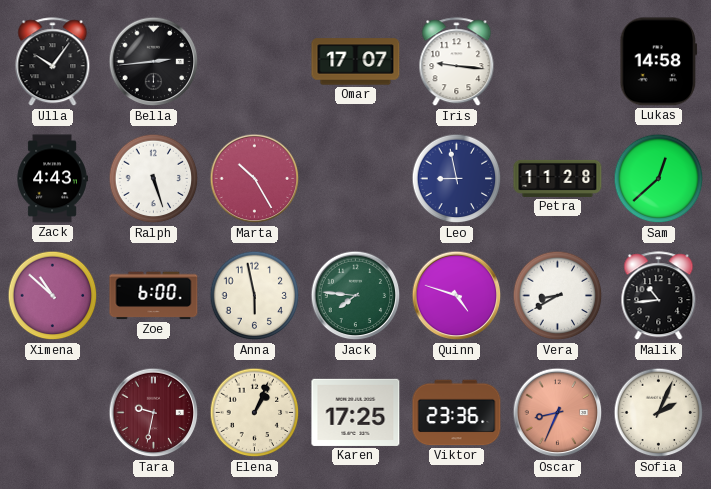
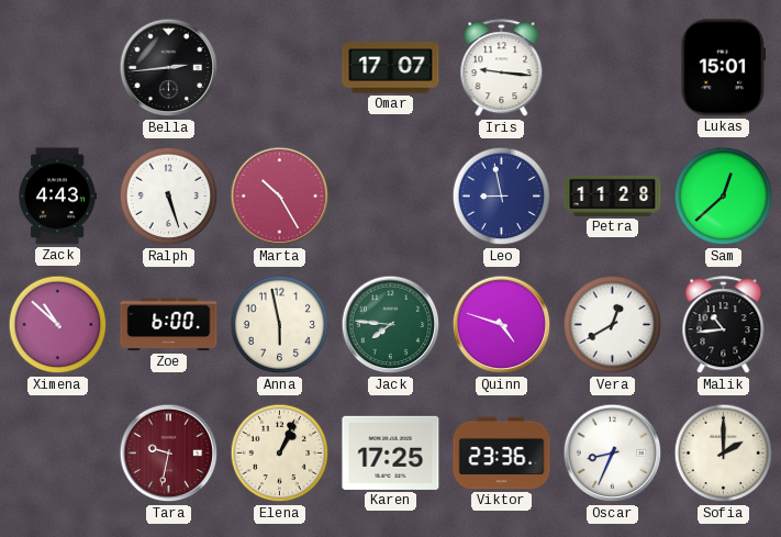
Ulla: 10:06 -> none
Lukas: 14:58 -> 15:01
Vera: 8:40 -> 12:40
Oscar dial: salmon -> white
Sofia: 2:04 -> 2:00
